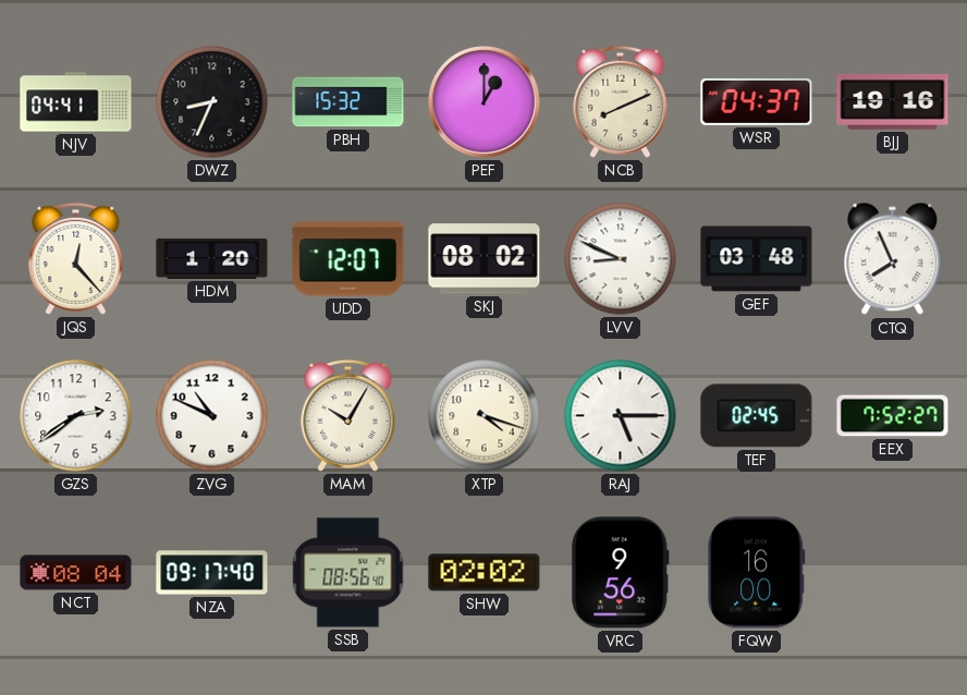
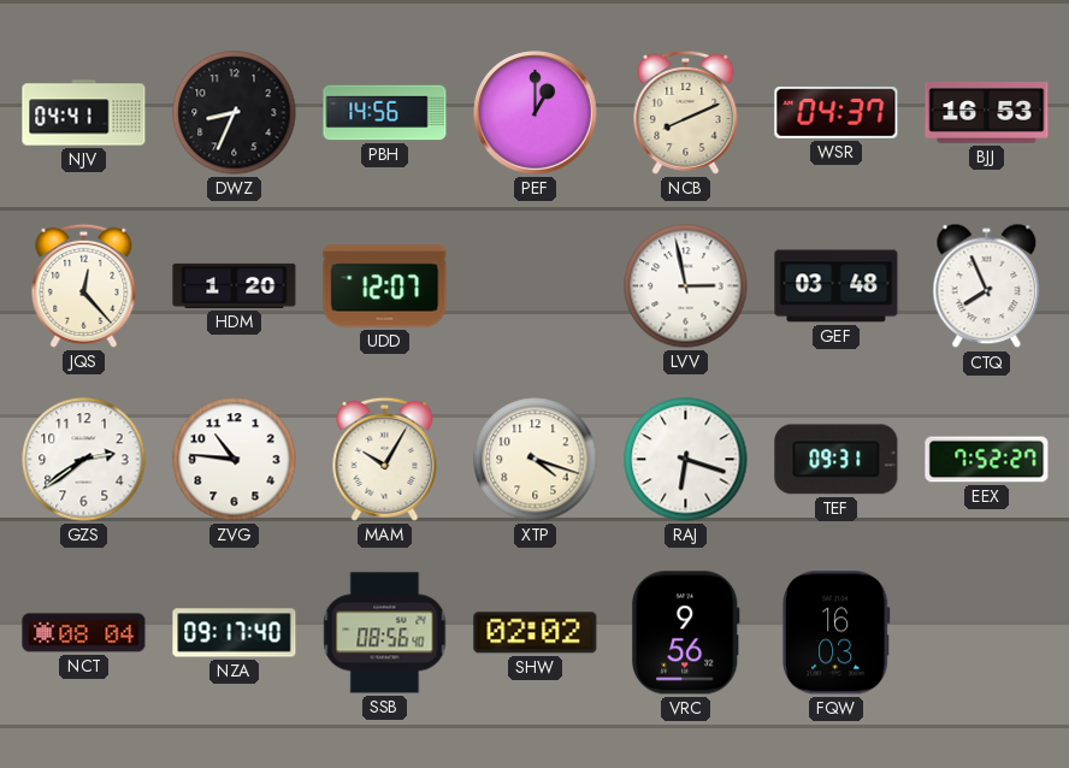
PBH: 15:32 -> 14:56
BJJ: 19:16 -> 16:53
SKJ: 08:02 -> none
LVV: 8:49 -> 2:58
ZVG: 10:49 -> 10:46
RAJ: 5:15 -> 6:18
TEF: 02:45 -> 09:31
FQW: 16:00 -> 16:03
